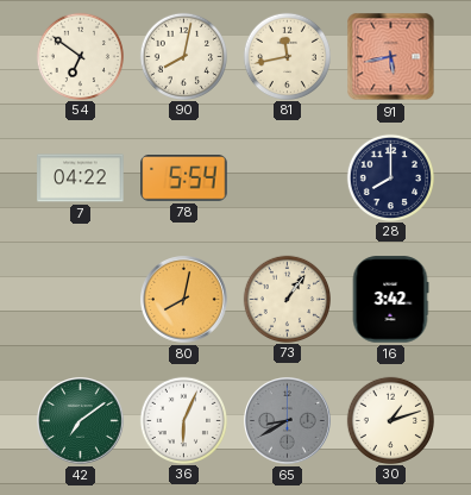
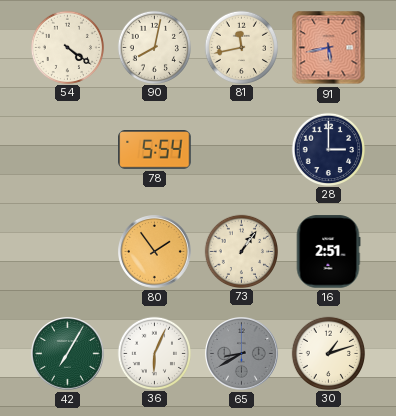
54: 6:51 -> 4:21
7: 04:22 -> none
28: 8:00 -> 3:00
80: 8:02 -> 1:54
16: 3:42 -> 2:51
42: 7:09 -> 7:05
